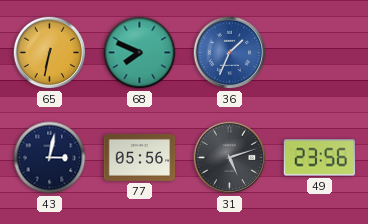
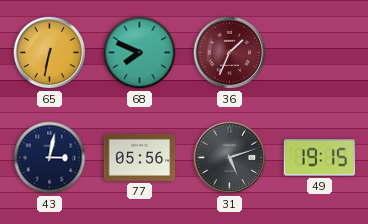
36 dial: blue -> burgundy
49: 23:56 -> 19:15
